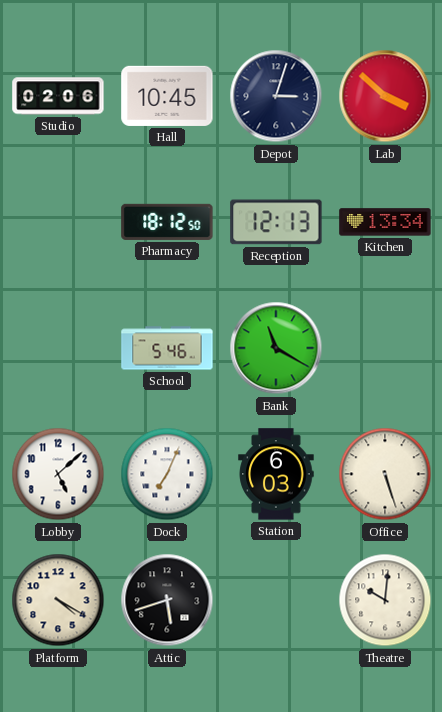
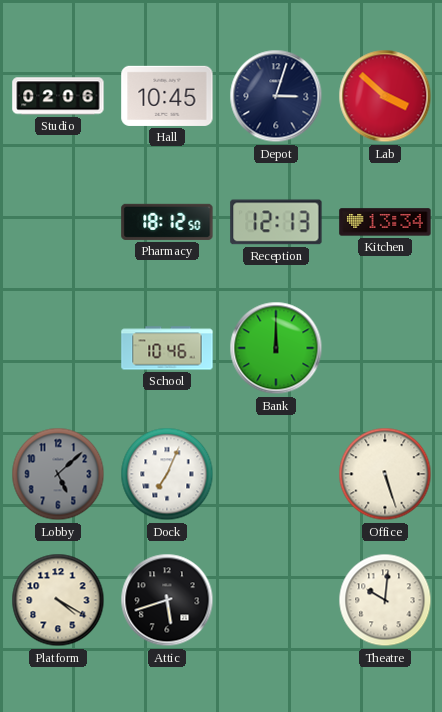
School: 5:46 -> 10:46
Bank: 11:20 -> 12:00
Lobby dial: white -> grey
Station: 6:03 -> none
